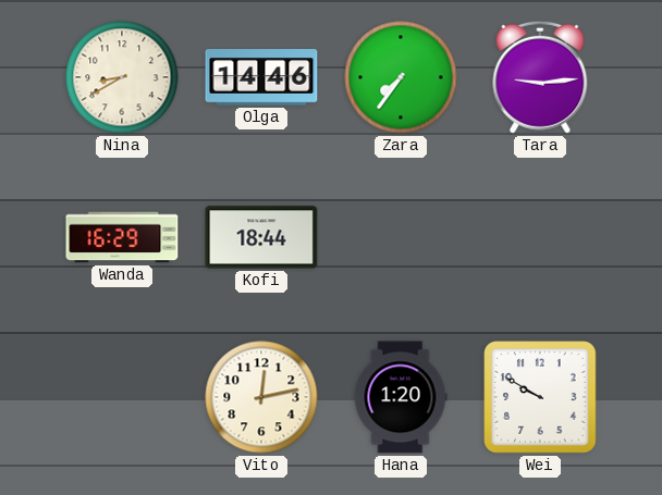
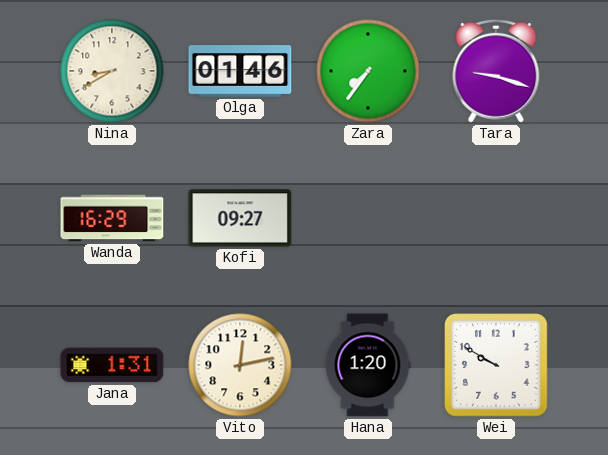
Olga: 14:46 -> 01:46
Tara: 9:14 -> 9:18
Kofi: 18:44 -> 09:27
Jana: none -> 1:31
